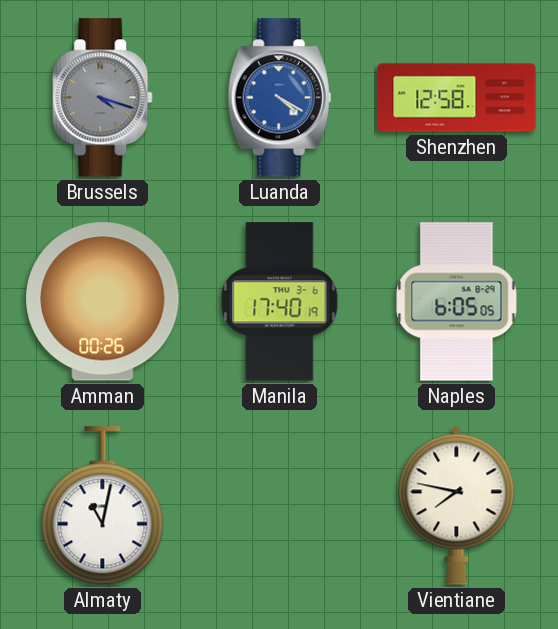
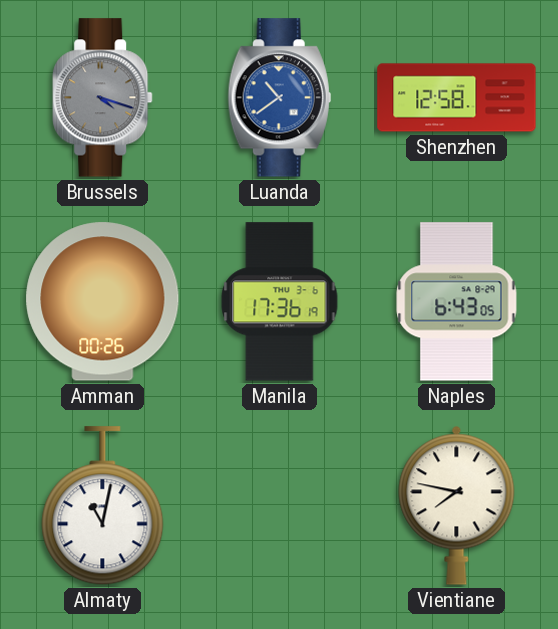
Luanda: 4:20 -> 10:39
Manila: 17:40 -> 17:36
Naples: 6:05 -> 6:43
